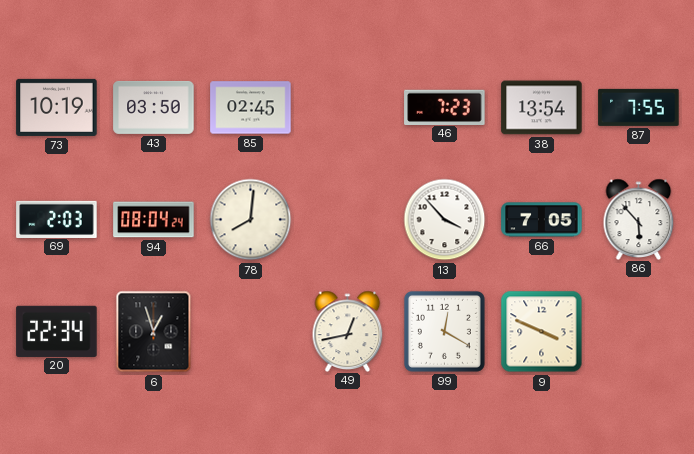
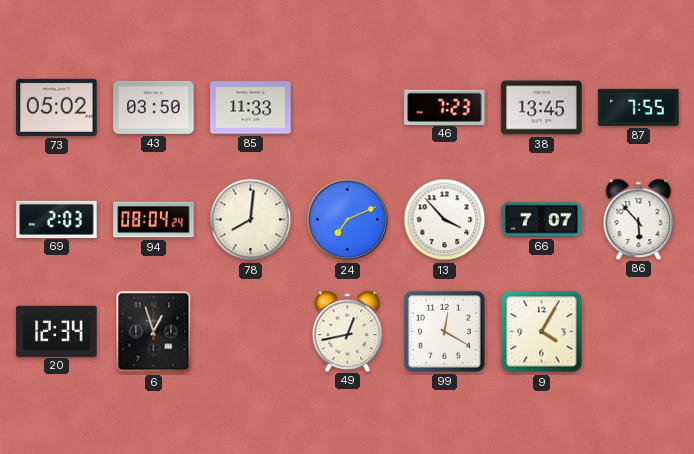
73: 10:19 -> 05:02
85: 02:45 -> 11:33
38: 13:54 -> 13:45
24: none -> 7:11
66: 7:05 -> 7:07
20: 22:34 -> 12:34
9: 3:49 -> 4:05
